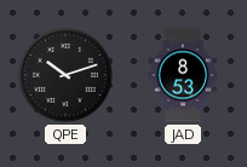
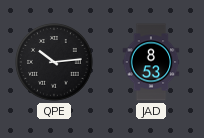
QPE: 10:12 -> 10:14
